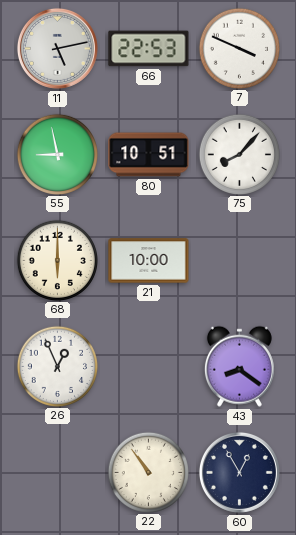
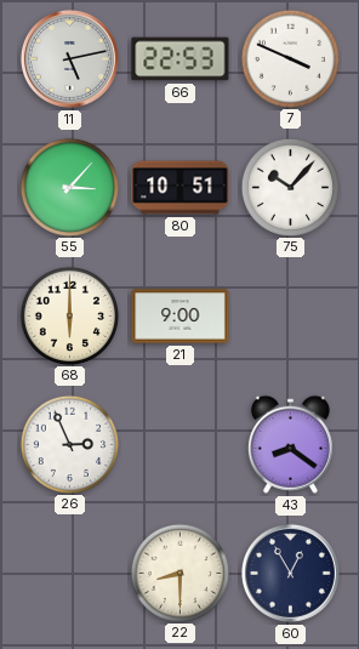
55: 8:58 -> 3:07
75: 8:07 -> 10:07
21: 10:00 -> 9:00
26: 12:56 -> 2:56
22: 10:54 -> 8:30
